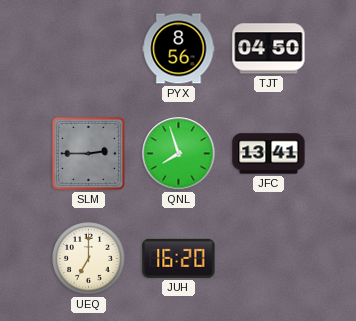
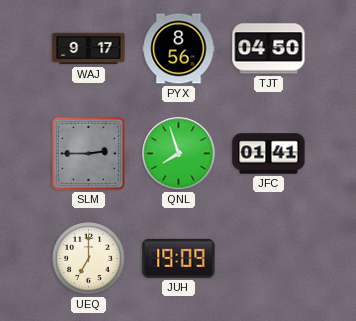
WAJ: none -> 9:17
JFC: 13:41 -> 01:41
JUH: 16:20 -> 19:09
